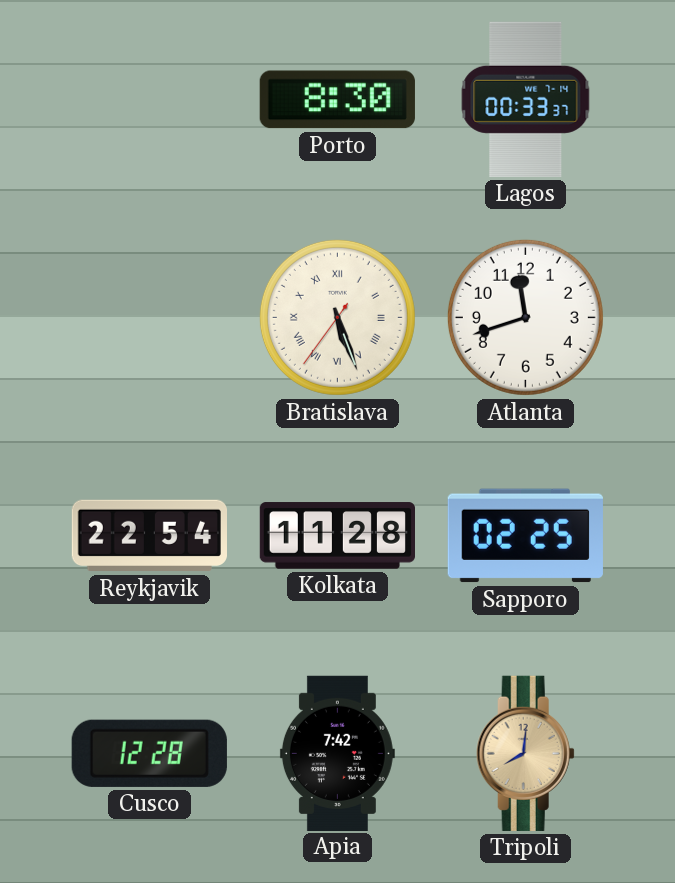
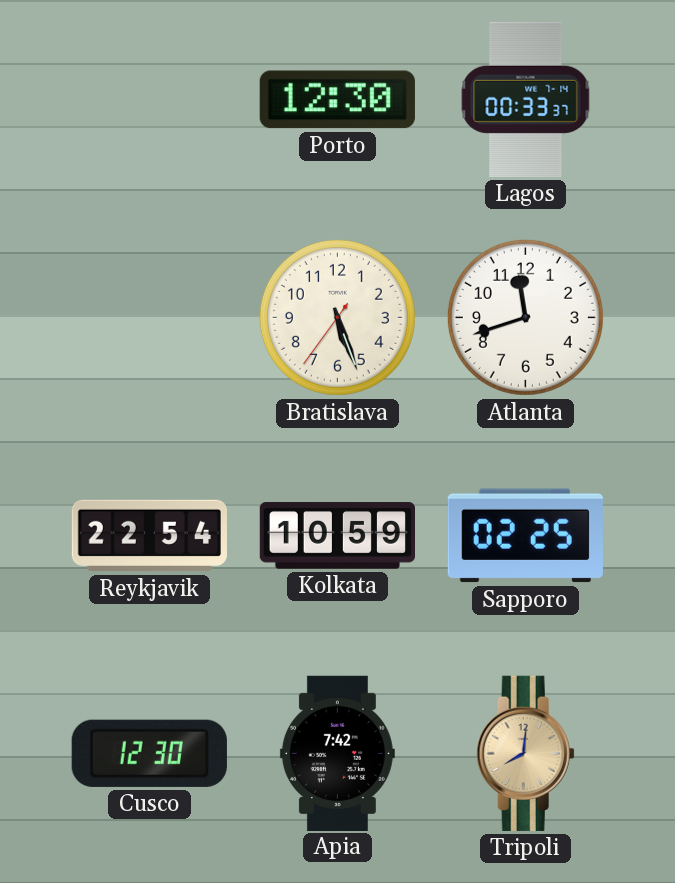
Porto: 8:30 -> 12:30
Bratislava numerals: Roman -> Arabic
Kolkata: 11:28 -> 10:59
Cusco: 12:28 -> 12:30
